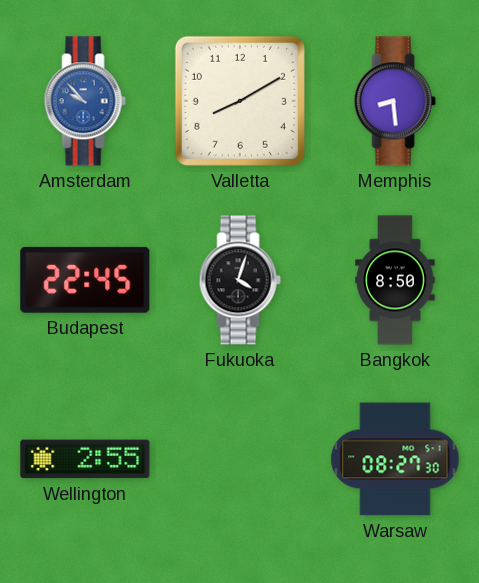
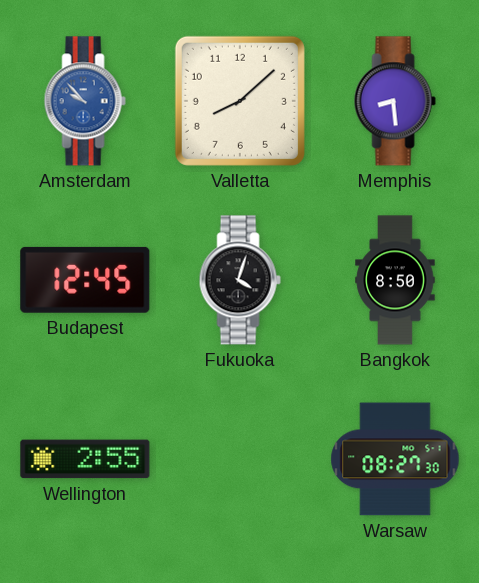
Valletta: 8:10 -> 8:08
Budapest: 22:45 -> 12:45
